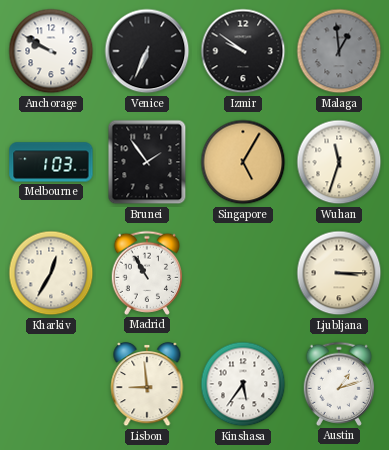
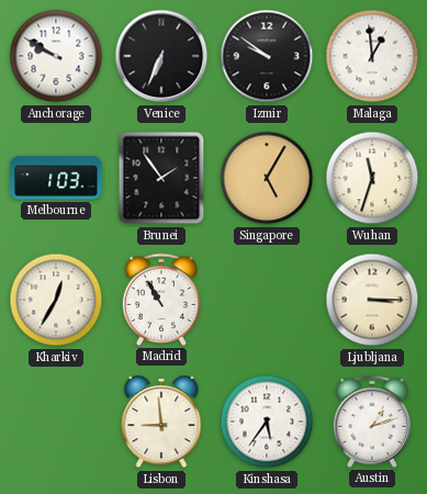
Malaga dial: grey -> white
